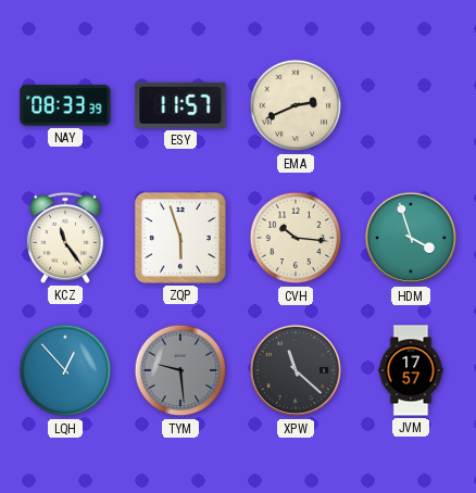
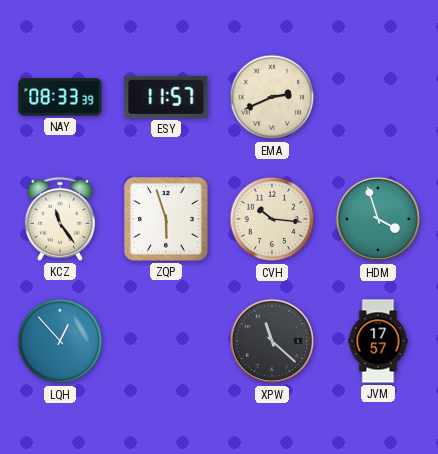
TYM: 9:29 -> none
